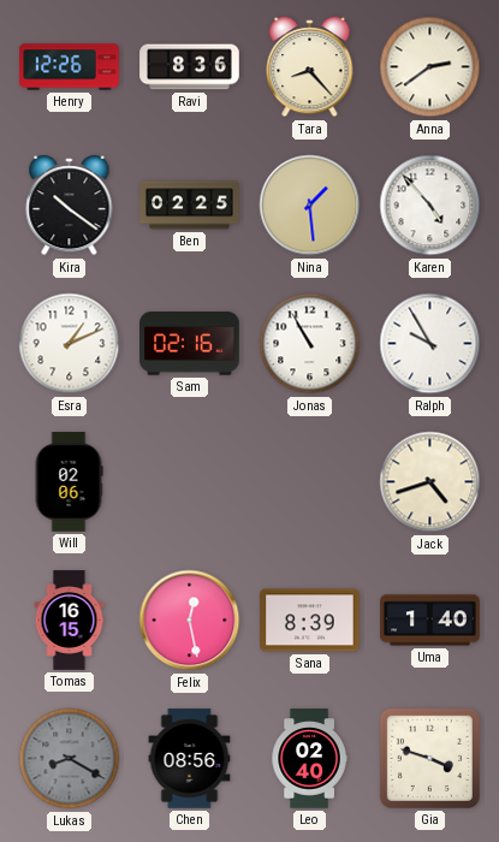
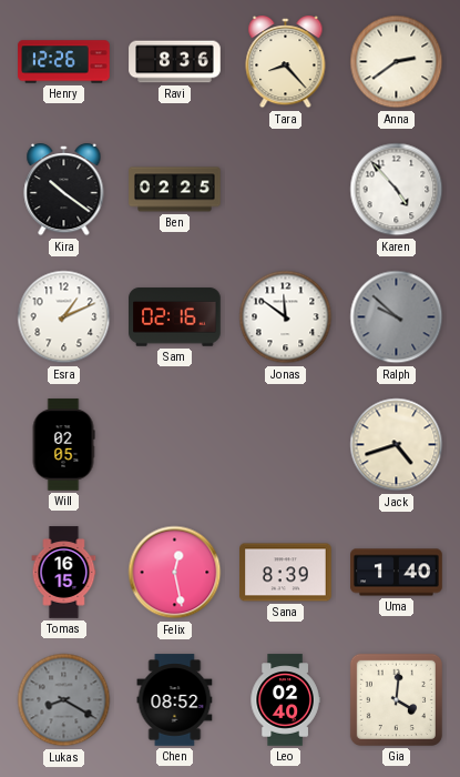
Nina: 1:29 -> none
Jonas: 10:55 -> 11:51
Ralph: 9:55 -> 9:52
Ralph dial: white -> grey
Will: 02:06 -> 02:05
Chen: 08:56 -> 08:52
Gia: 3:48 -> 4:01
